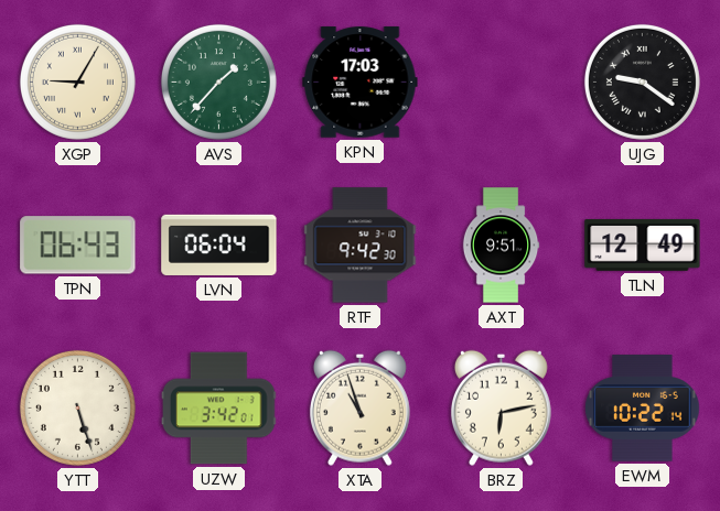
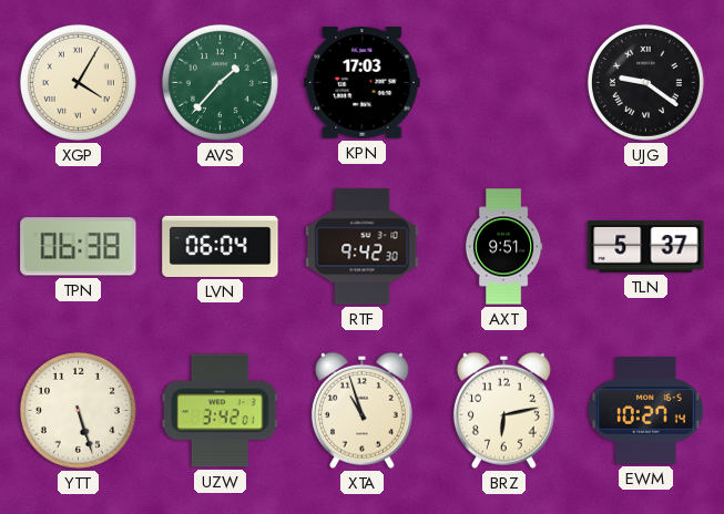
XGP: 9:05 -> 4:05
TPN: 06:43 -> 06:38
TLN: 12:49 -> 5:37
EWM: 10:22 -> 10:27
